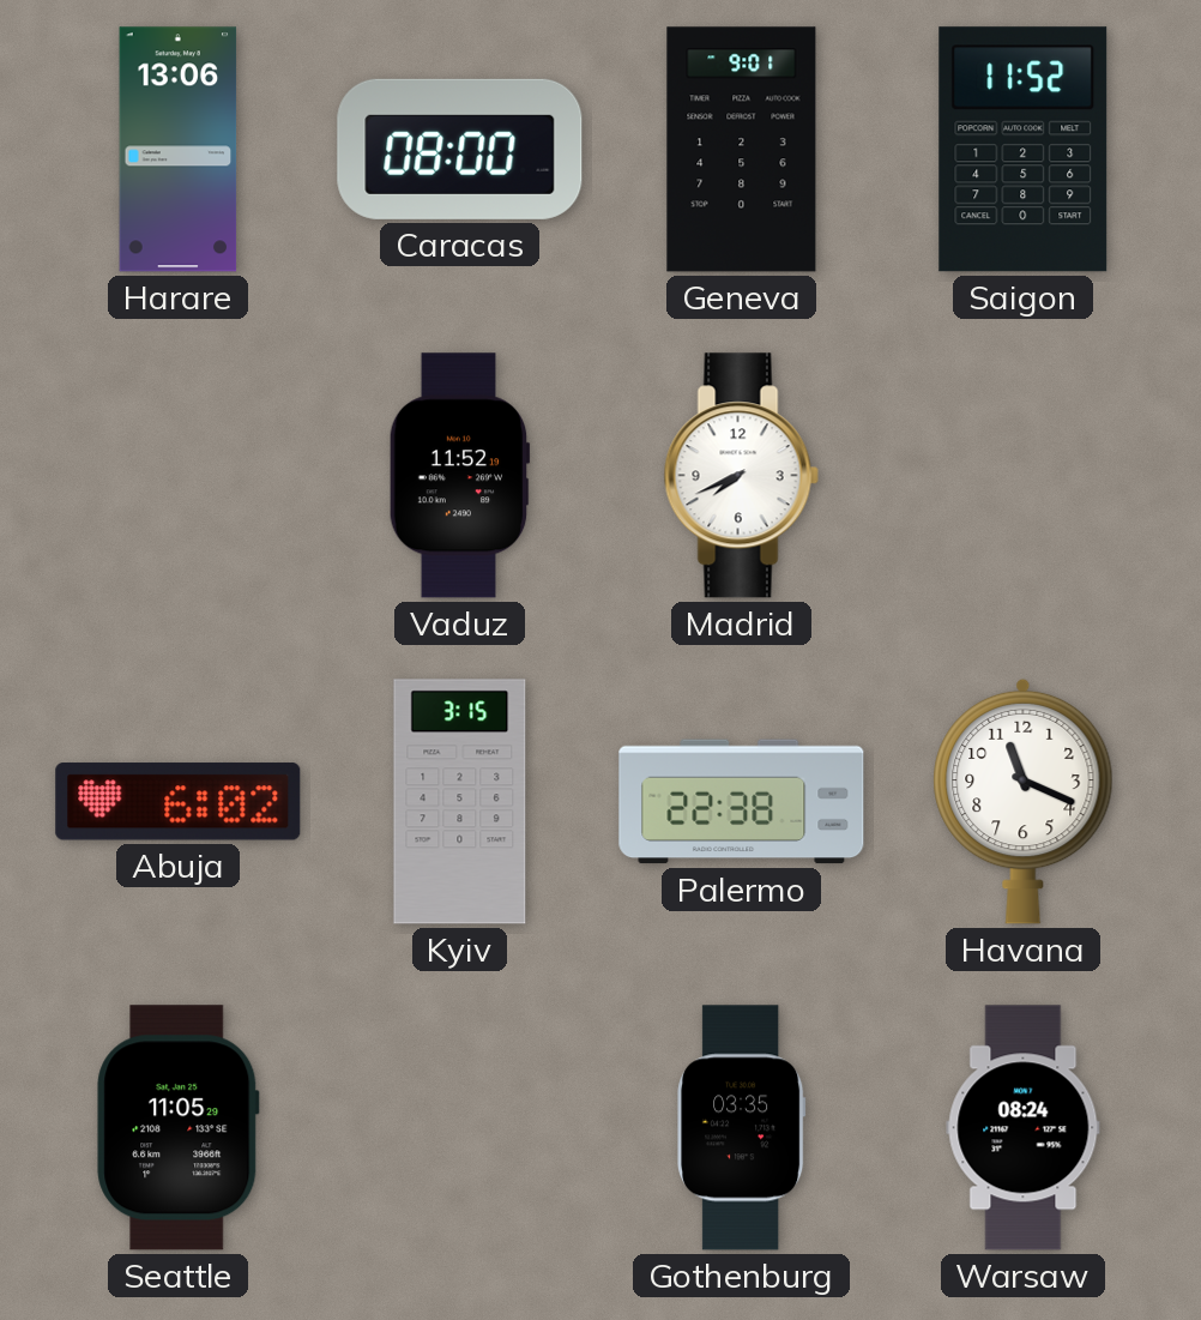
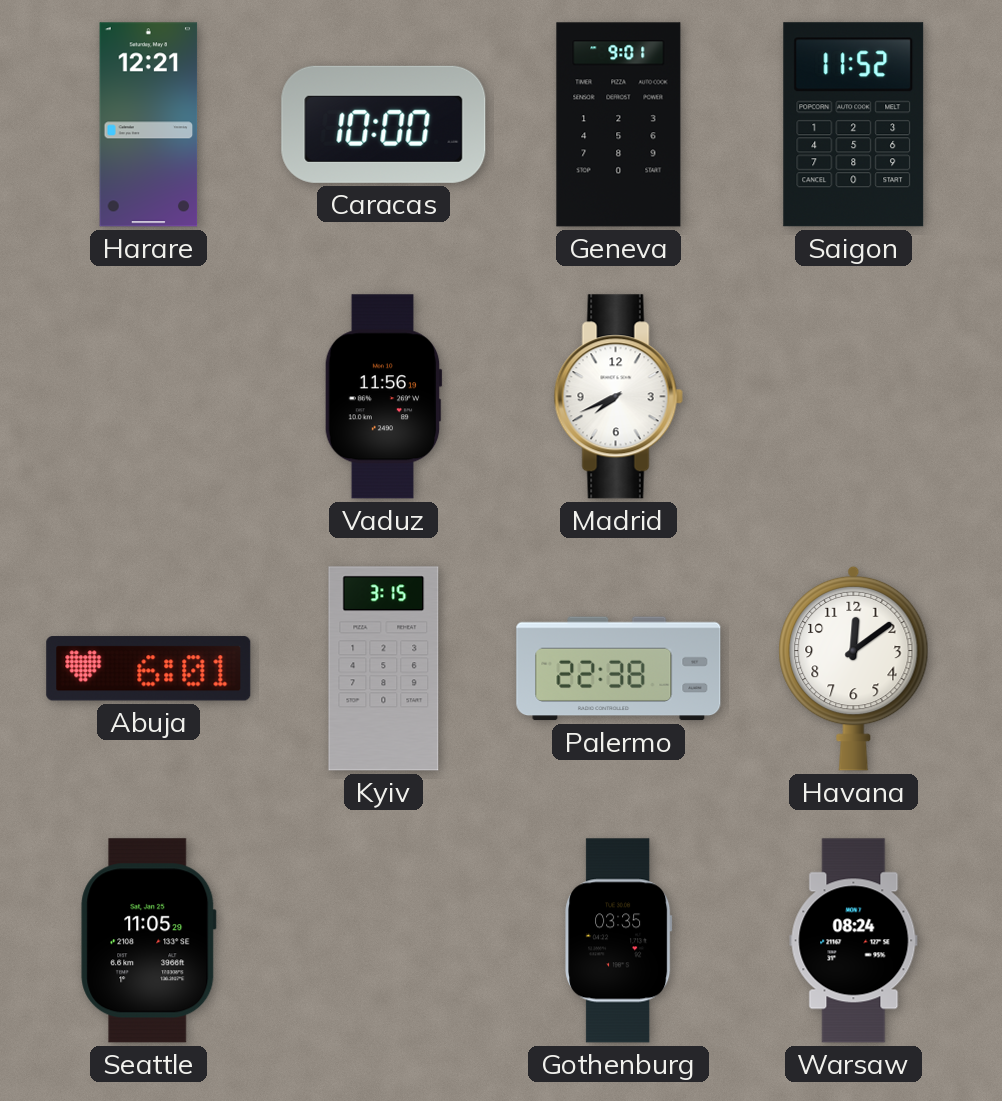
Harare: 13:06 -> 12:21
Caracas: 08:00 -> 10:00
Vaduz: 11:52 -> 11:56
Abuja: 6:02 -> 6:01
Havana: 11:19 -> 12:09
